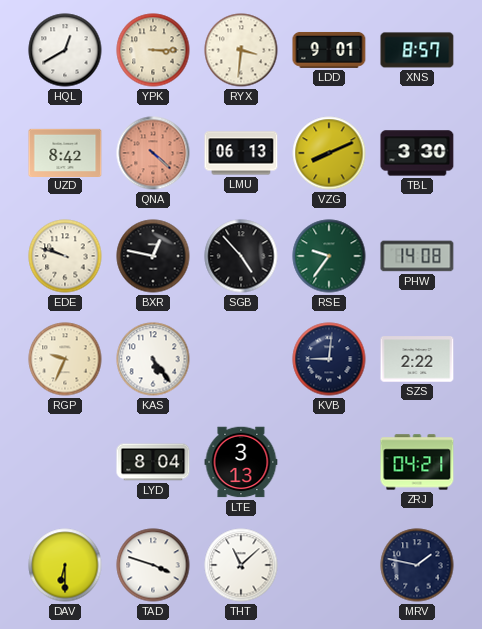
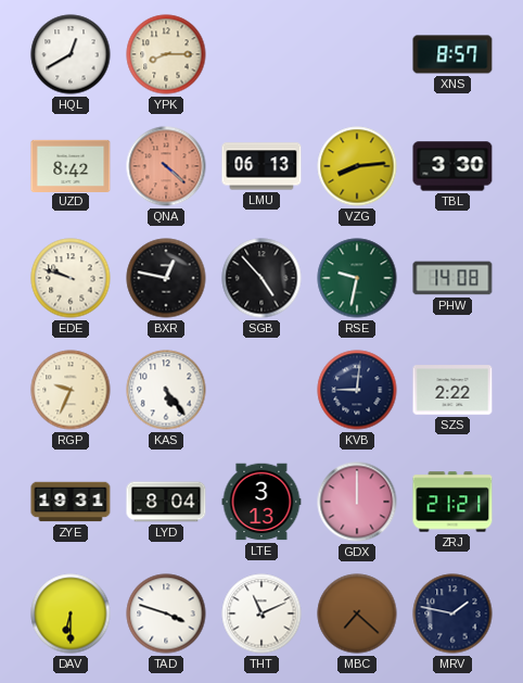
YPK: 3:15 -> 8:15
RYX: 3:31 -> none
LDD: 9:01 -> none
VZG: 8:11 -> 8:14
RSE: 9:36 -> 9:32
ZYE: none -> 19:31
GDX: none -> 12:00
ZRJ: 04:21 -> 21:21
THT: 11:08 -> 11:11
MBC: none -> 7:22
